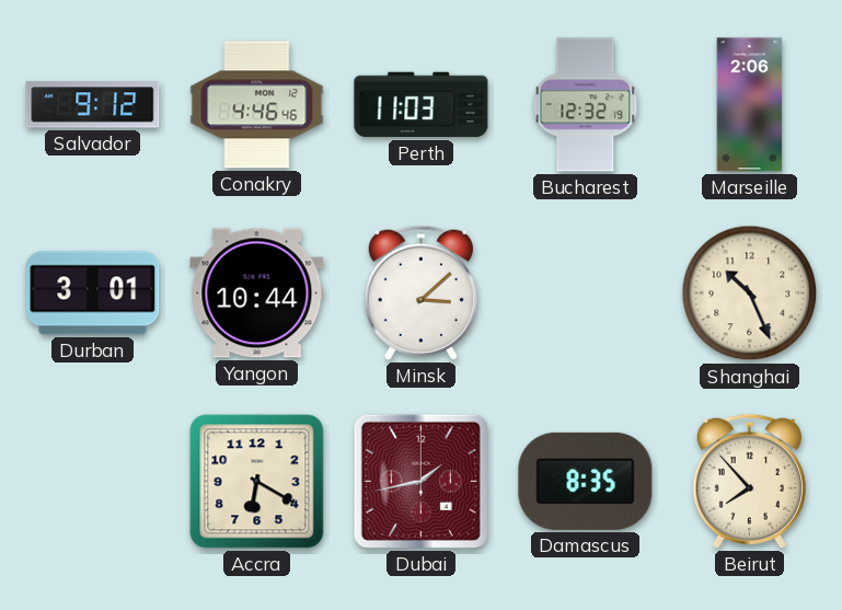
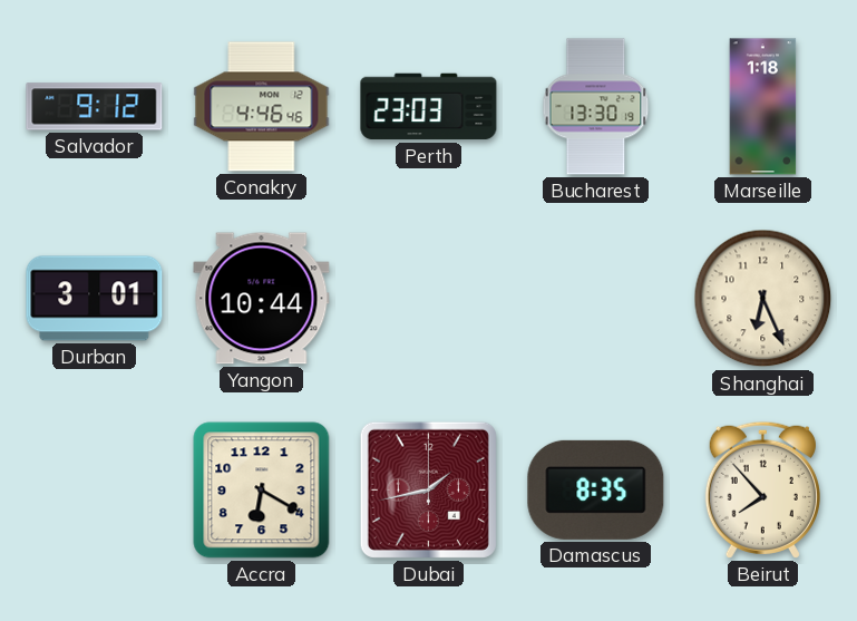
Perth: 11:03 -> 23:03
Bucharest: 12:32 -> 13:30
Marseille: 2:06 -> 1:18
Minsk: 3:08 -> none
Shanghai: 10:26 -> 6:26
